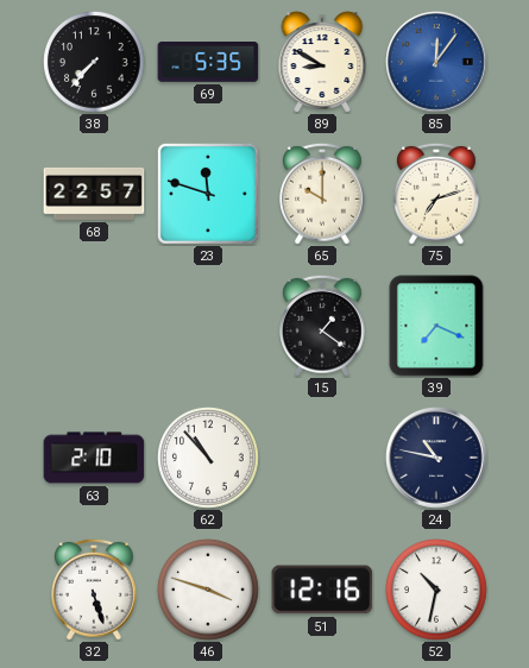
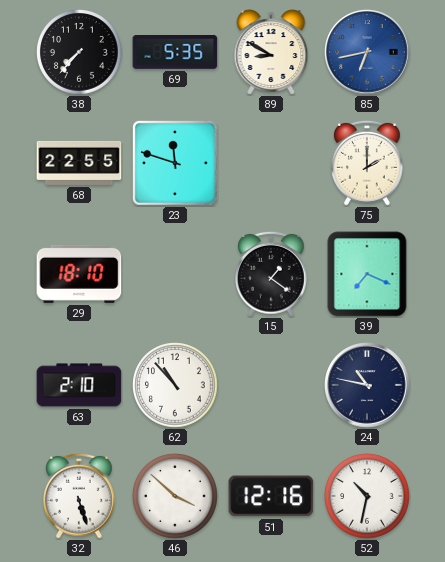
85: 12:06 -> 6:43
68: 22:57 -> 22:55
65: 10:00 -> none
75: 7:12 -> 2:00
29: none -> 18:10
46: 3:48 -> 3:52
